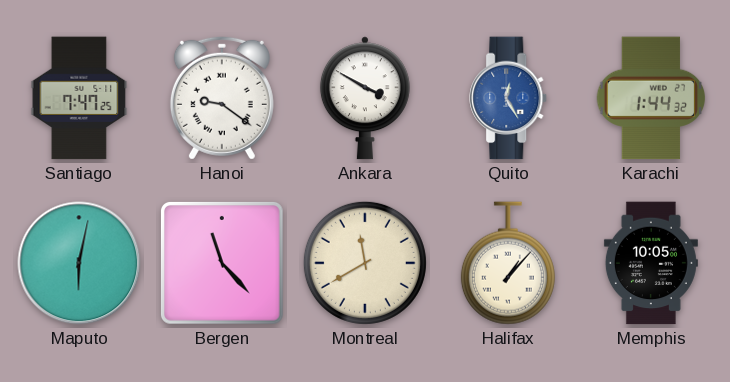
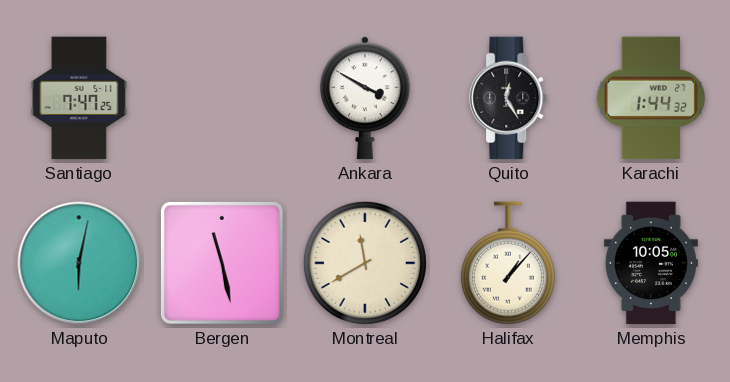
Hanoi: 9:21 -> none
Quito dial: blue -> black
Bergen: 11:23 -> 11:28
